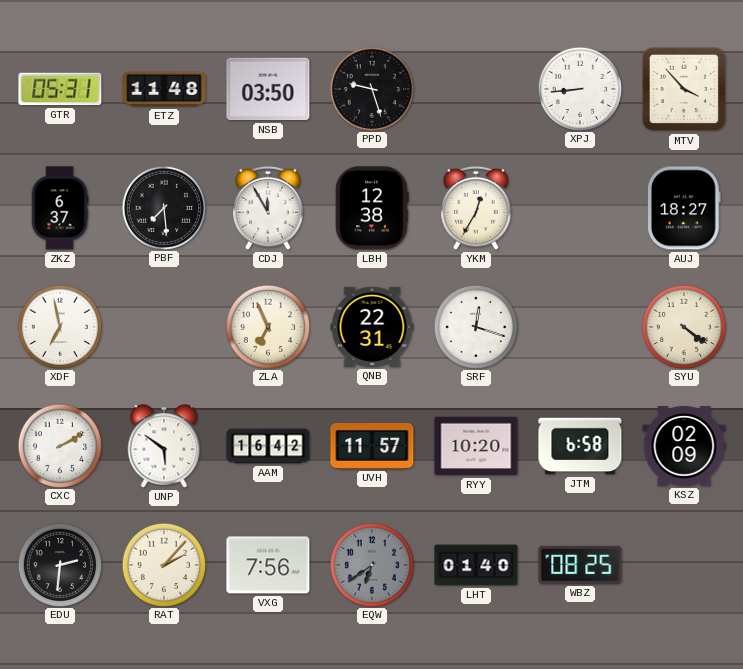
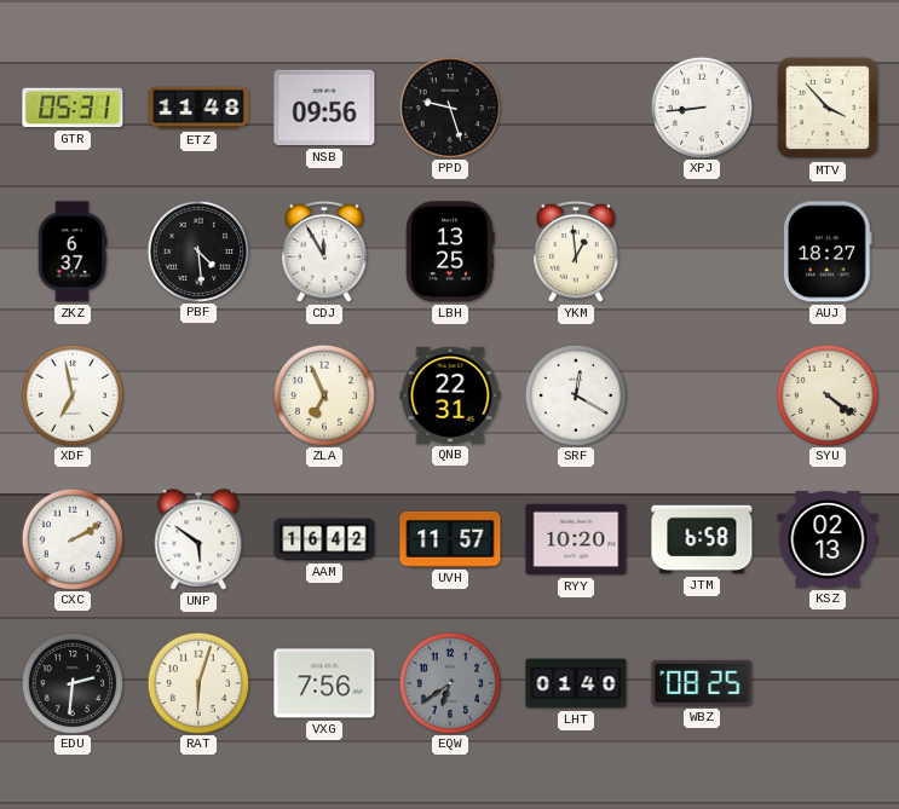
NSB: 03:50 -> 09:56
PBF: 7:29 -> 4:29
LBH: 12:38 -> 13:25
YKM: 12:35 -> 12:59
SRF: 12:18 -> 12:20
KSZ: 02:09 -> 02:13
RAT: 2:07 -> 6:03
